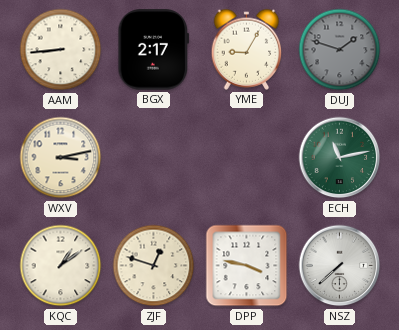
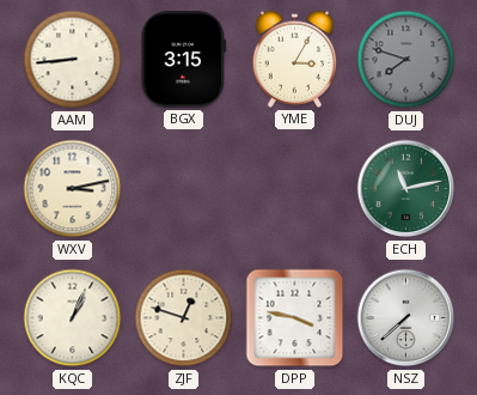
BGX: 2:17 -> 3:15
YME: 9:05 -> 3:05
DUJ: 1:48 -> 7:48
KQC: 1:09 -> 1:04
